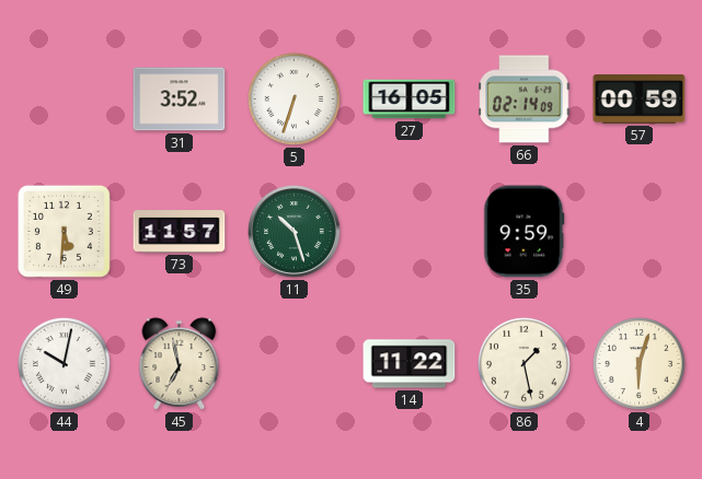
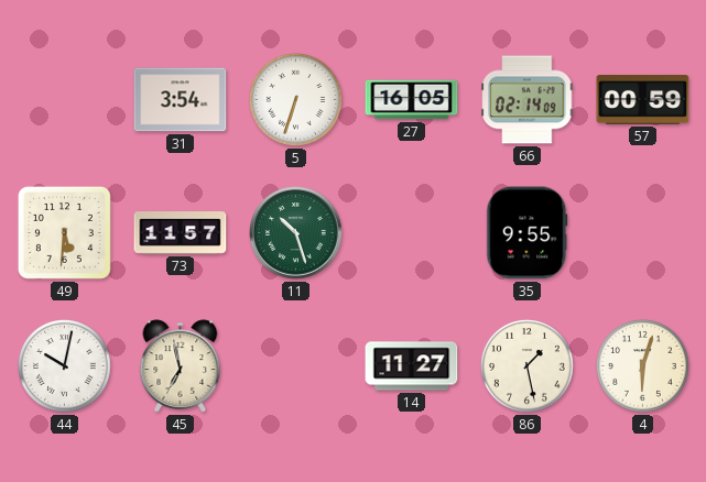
31: 3:52 -> 3:54
35: 9:59 -> 9:55
14: 11:22 -> 11:27
